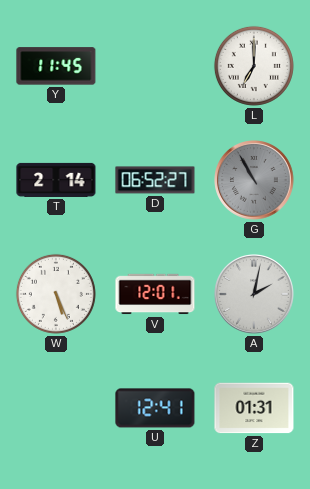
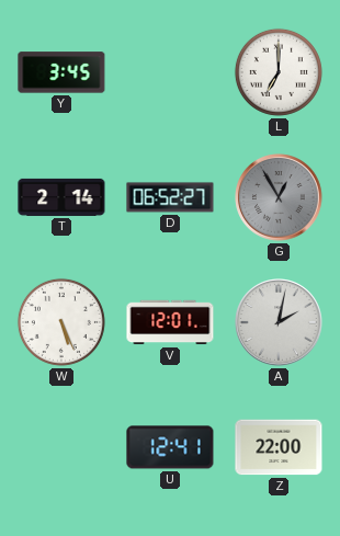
Y: 11:45 -> 3:45
G: 10:55 -> 12:55
Z: 01:31 -> 22:00
